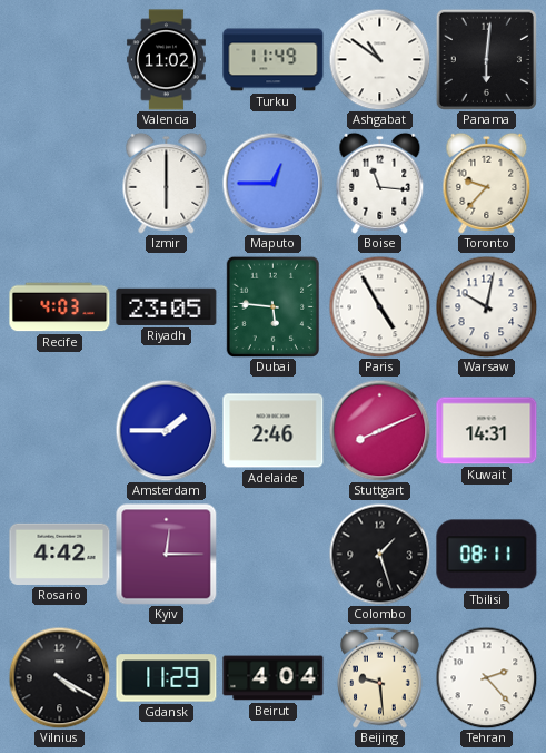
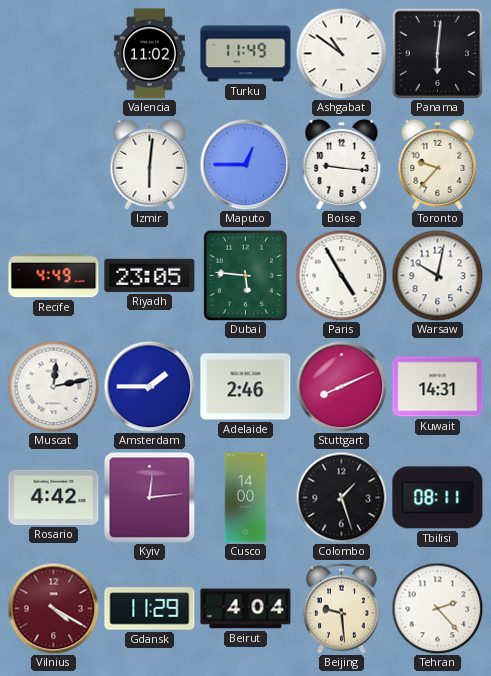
Izmir: 6:00 -> 6:01
Boise: 11:16 -> 9:16
Recife: 4:03 -> 4:49
Muscat: none -> 12:13
Kyiv: 12:15 -> 12:14
Cusco: none -> 14:00
Vilnius dial: black -> burgundy
